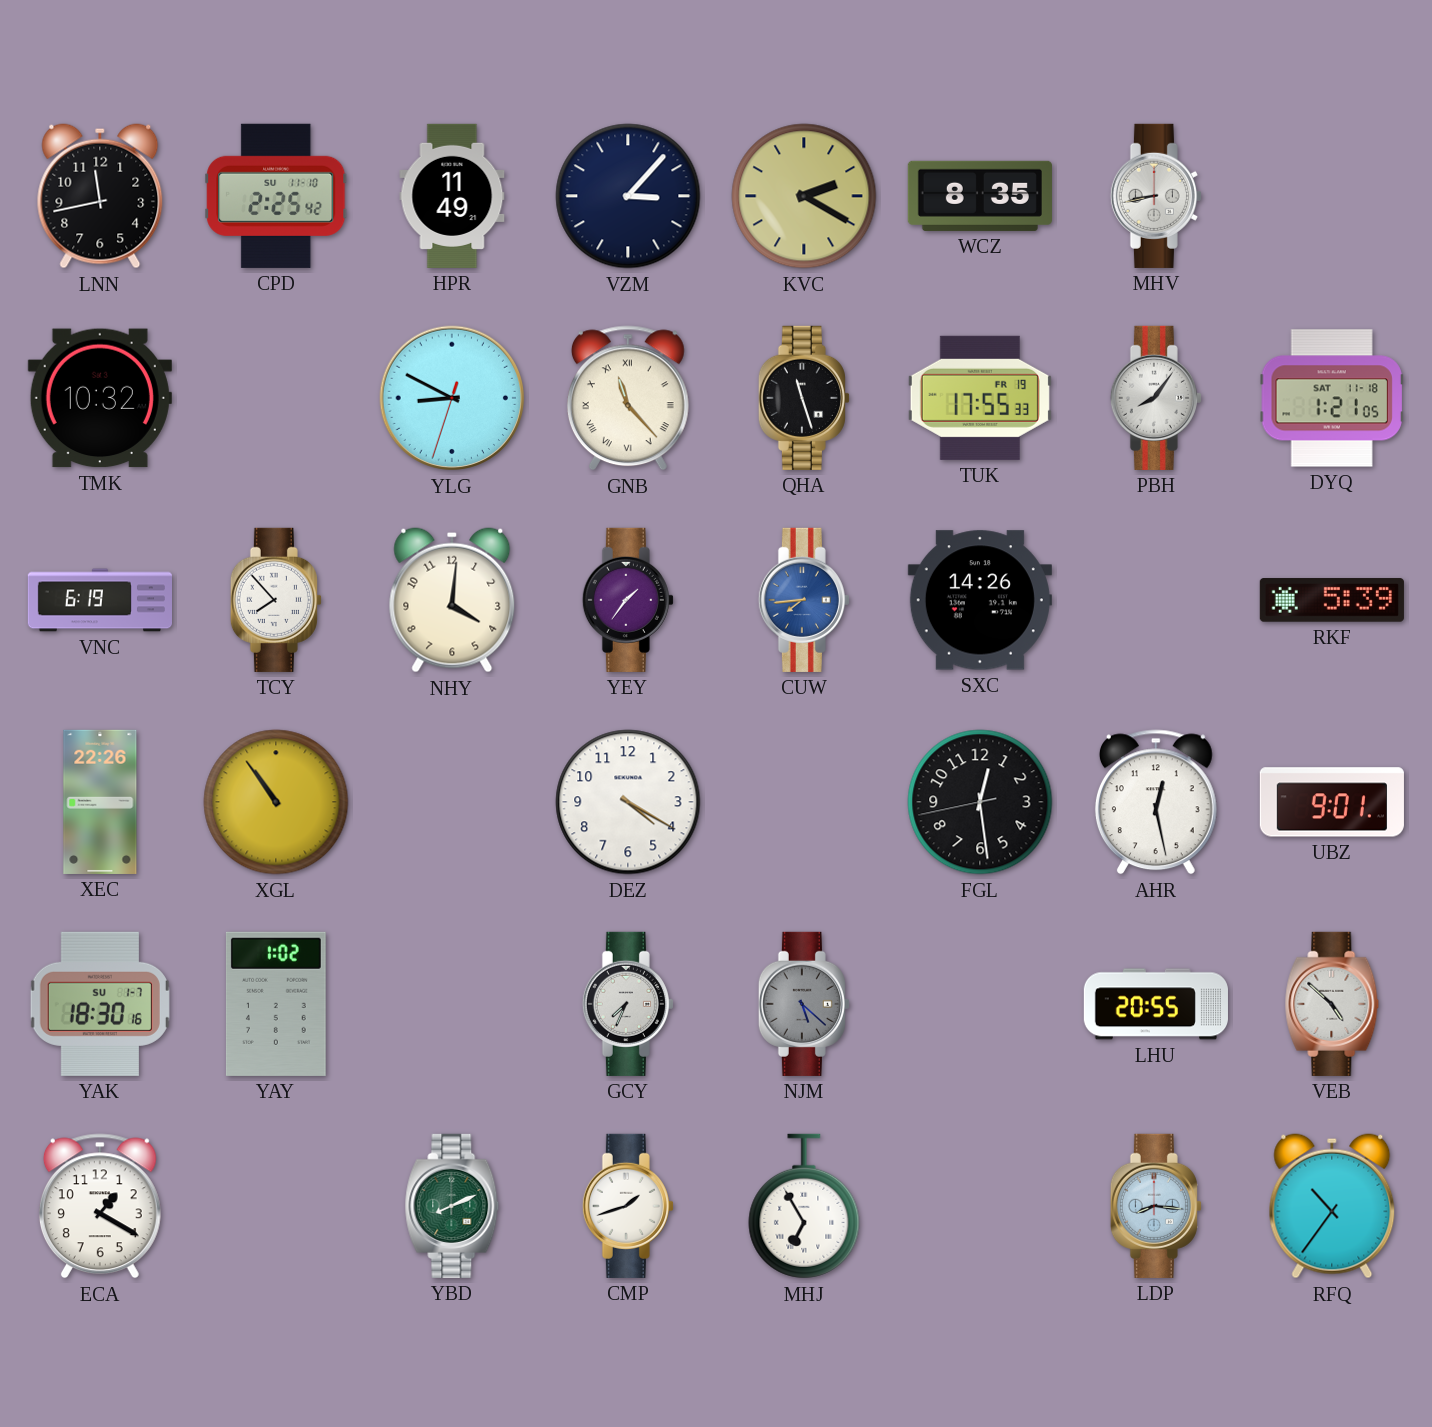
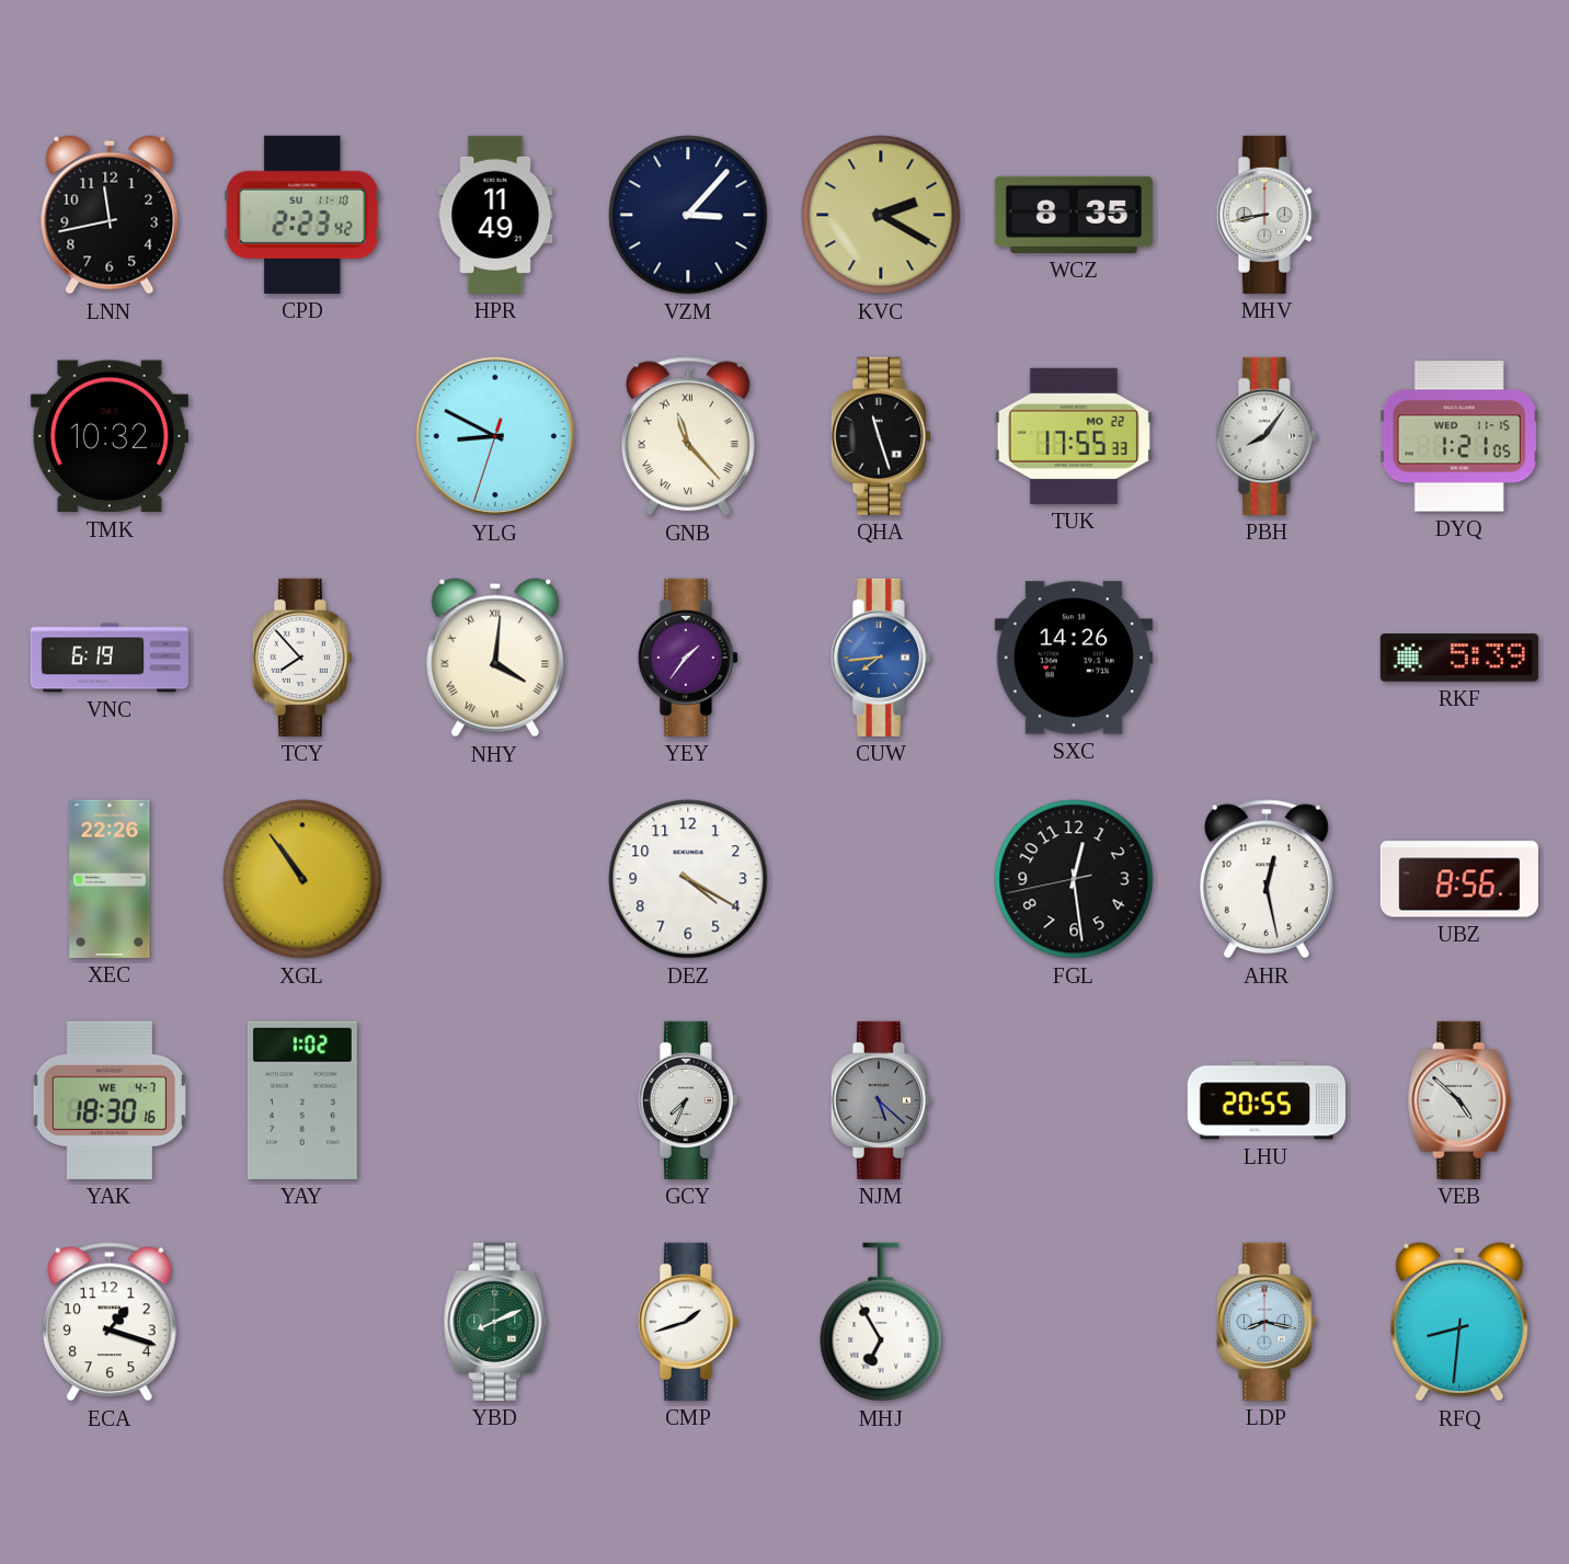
CPD: 2:25 -> 2:23
TUK date: FR 19 -> MO 22
DYQ date: SAT 11-18 -> WED 11-15
NHY numerals: Arabic -> Roman
UBZ: 9:01 -> 8:56
YAK date: SU 1-7 -> WE 4-7
ECA: 1:20 -> 1:18
LDP: 8:16 -> 8:17
RFQ: 10:36 -> 8:31
